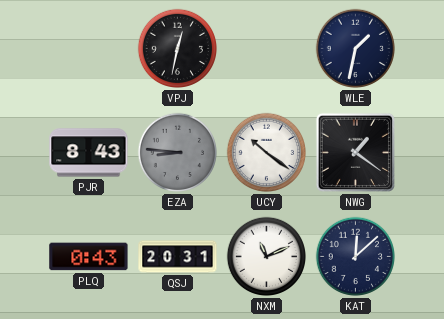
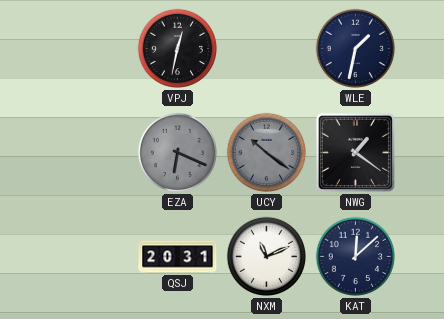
PJR: 8:43 -> none
EZA: 8:46 -> 6:19
UCY dial: white -> grey
PLQ: 0:43 -> none
